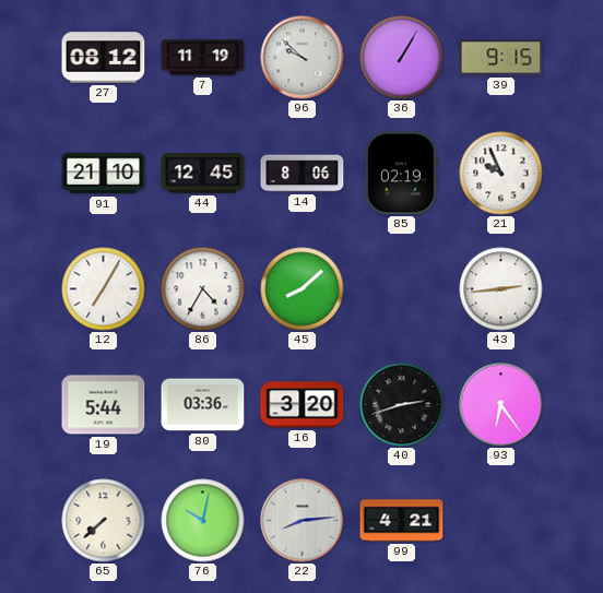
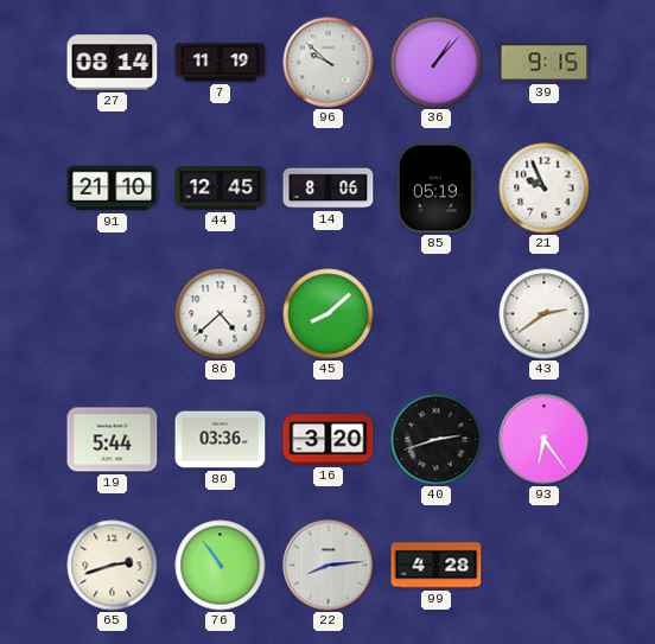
27: 08:12 -> 08:14
36: 1:05 -> 1:07
85: 02:19 -> 05:19
12: 7:05 -> none
86: 4:35 -> 4:38
43: 2:44 -> 2:39
65: 7:38 -> 2:42
76: 10:02 -> 10:54
99: 4:21 -> 4:28
